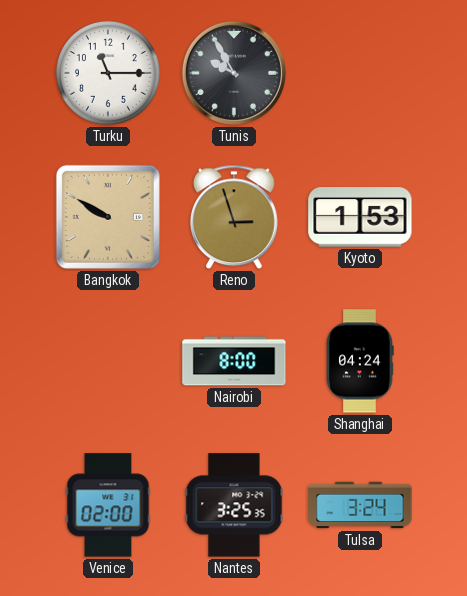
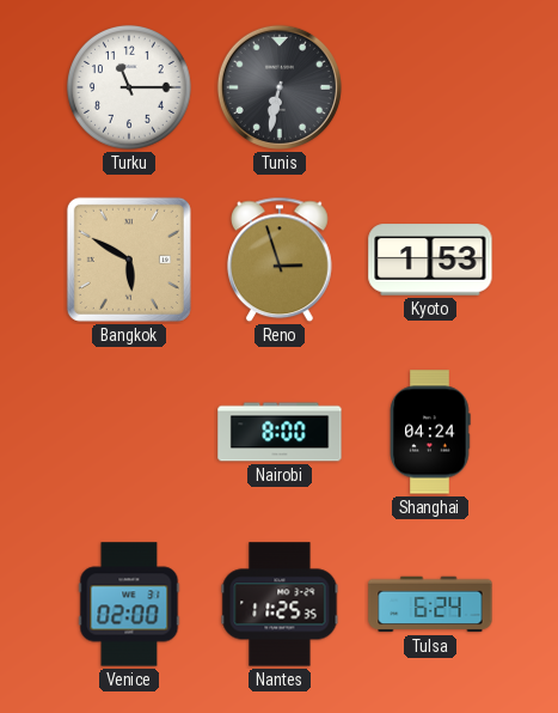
Tunis: 9:55 -> 6:32
Bangkok: 9:50 -> 5:50
Nantes: 3:25 -> 11:25
Tulsa: 3:24 -> 6:24
